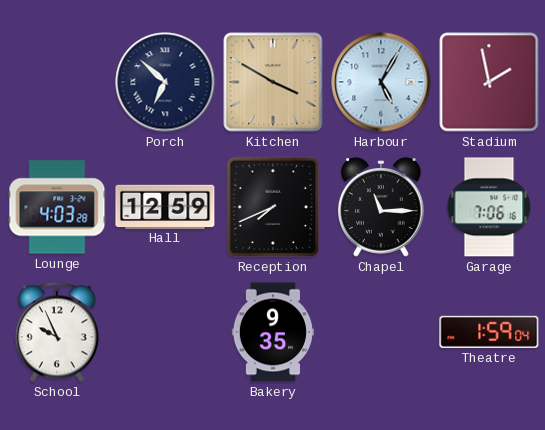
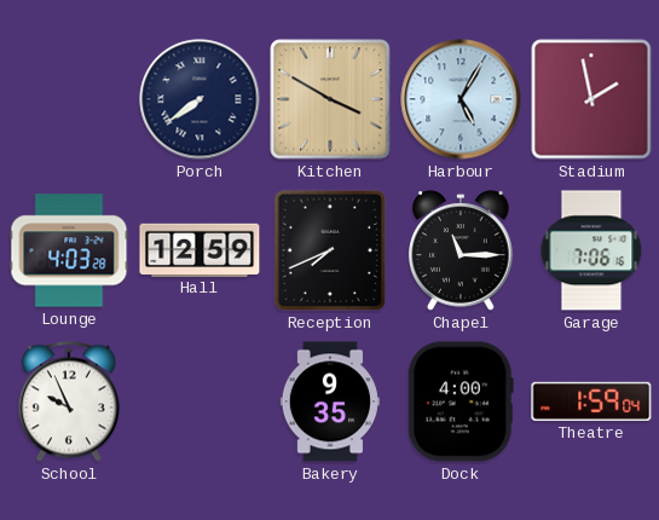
Porch: 6:52 -> 7:39
Dock: none -> 4:00
